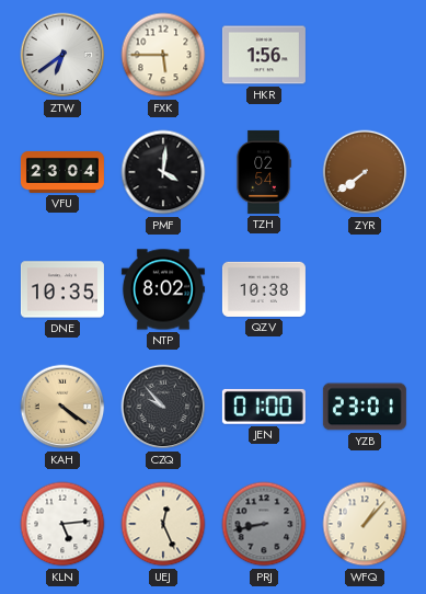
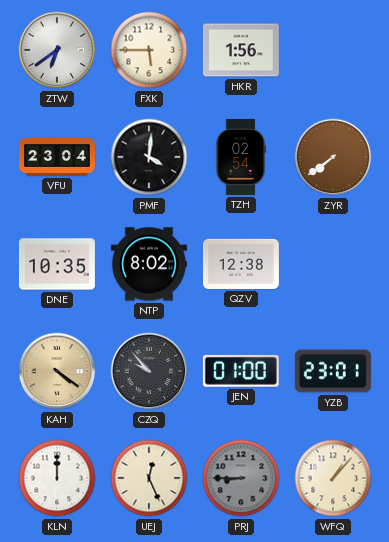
QZV: 10:38 -> 12:38
KLN: 5:14 -> 12:00
PRJ: 8:43 -> 8:45
